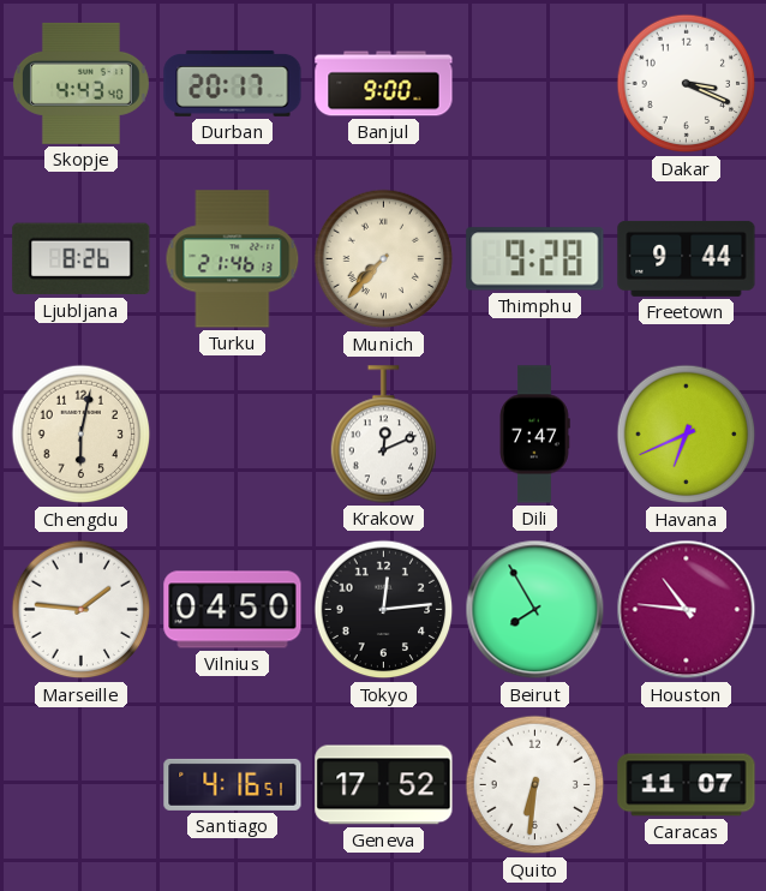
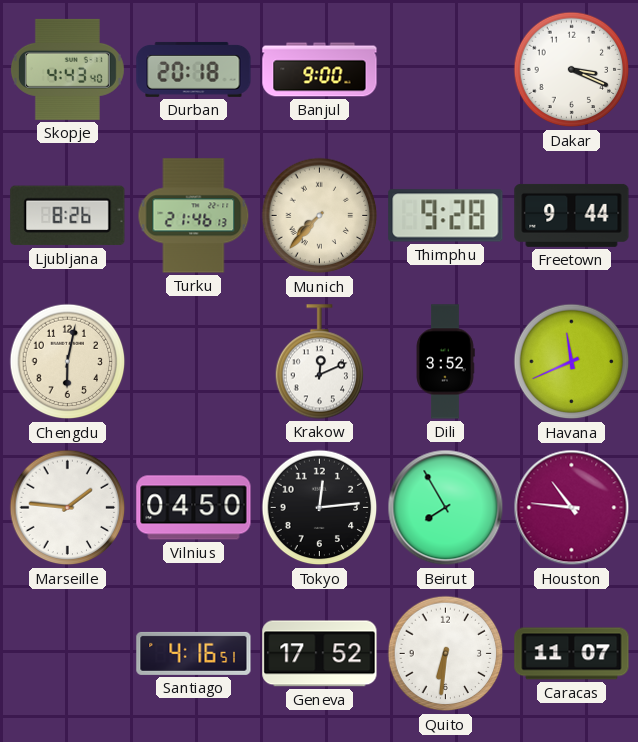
Durban: 20:17 -> 20:18
Dili: 7:47 -> 3:52
Havana: 6:41 -> 11:41
